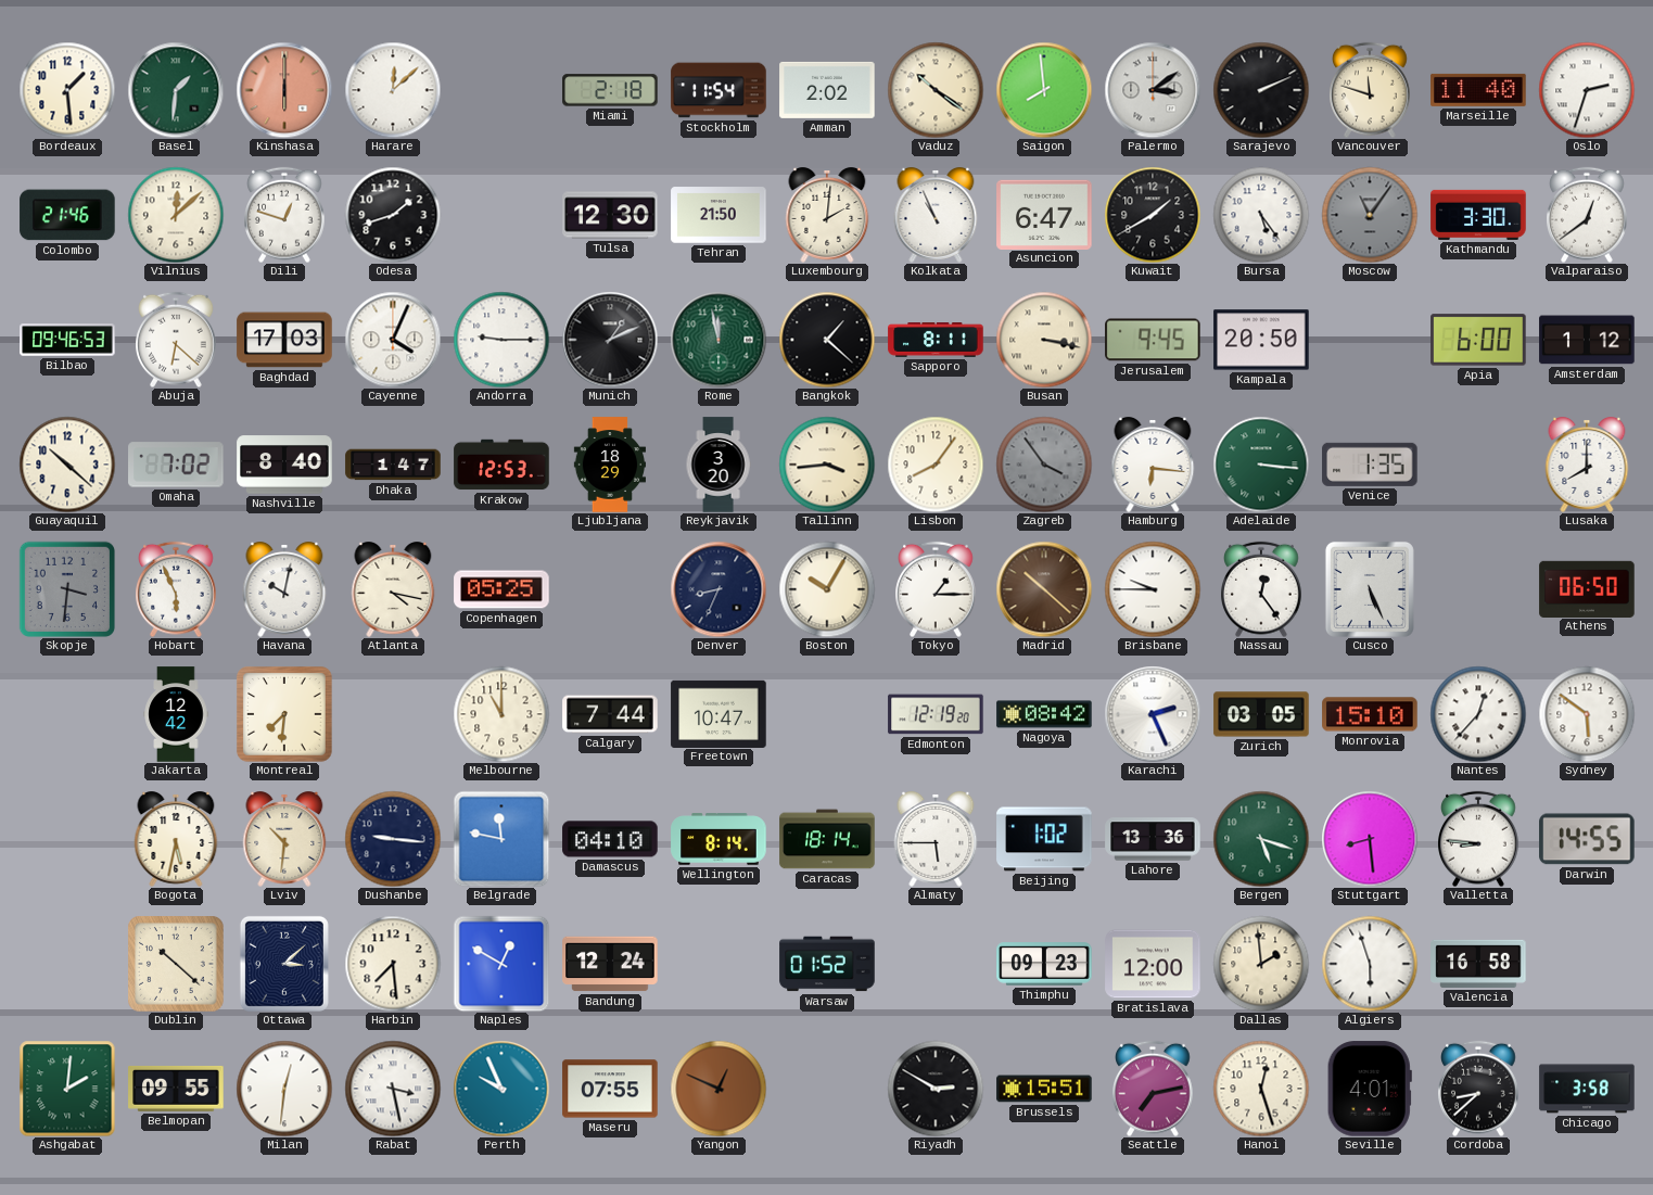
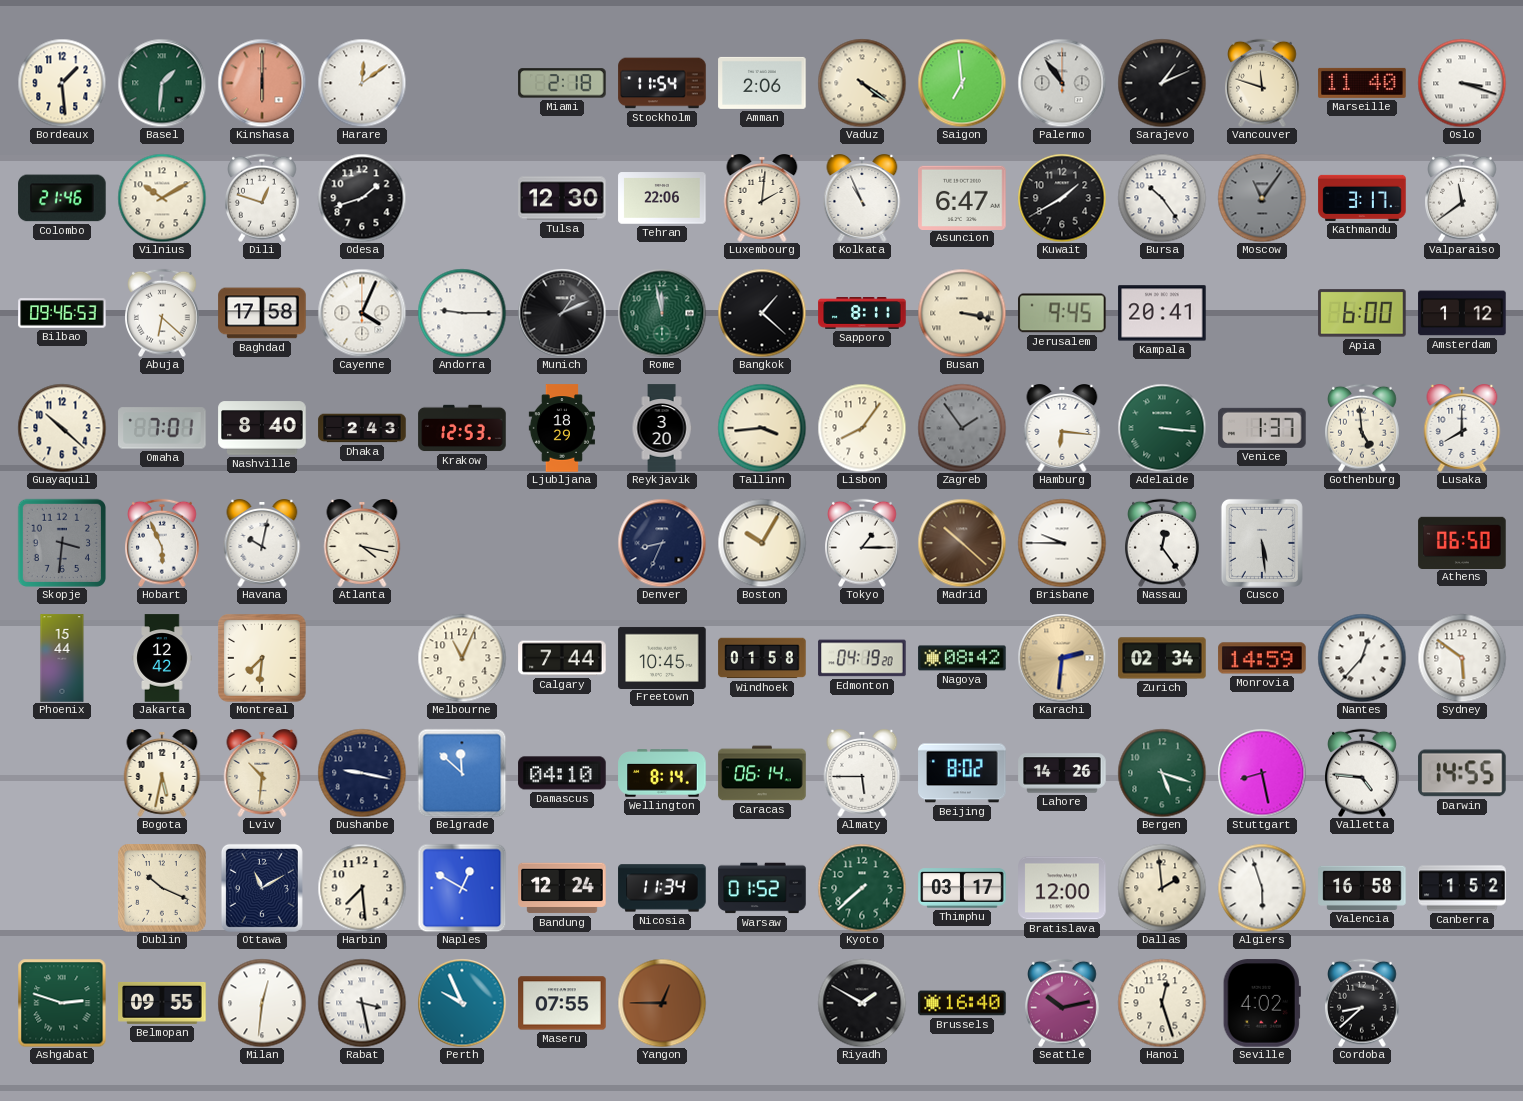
Harare: 12:08 -> 12:09
Amman: 2:02 -> 2:06
Vaduz: 10:21 -> 4:21
Saigon: 7:59 -> 6:59
Palermo: 3:09 -> 10:54
Sarajevo: 2:11 -> 1:11
Oslo: 2:33 -> 3:18
Vilnius: 12:08 -> 10:10
Tehran: 21:50 -> 22:06
Bursa: 5:24 -> 10:24
Kathmandu: 3:30 -> 3:17
Valparaiso: 12:39 -> 11:39
Baghdad: 17:03 -> 17:58
Kampala: 20:50 -> 20:41
Omaha: 7:02 -> 7:01
Dhaka: 1:47 -> 2:43
Zagreb: 3:54 -> 1:54
Venice: 1:35 -> 1:37
Gothenburg: none -> 4:59
Copenhagen: 05:25 -> none
Cusco: 5:26 -> 5:29
Phoenix: none -> 15:44
Melbourne: 11:00 -> 11:04
Freetown: 10:47 -> 10:45
Windhoek: none -> 01:58
Edmonton: 12:19 -> 04:19
Karachi: 2:26 -> 2:31
Karachi dial: white -> champagne
Zurich: 03:05 -> 02:34
Monrovia: 15:10 -> 14:59
Dushanbe: 9:16 -> 9:17
Belgrade: 11:47 -> 11:52
Caracas: 18:14 -> 06:14
Beijing: 1:02 -> 8:02
Lahore: 13:36 -> 14:26
Stuttgart: 8:29 -> 8:28
Valletta: 8:46 -> 4:46
Dublin: 10:22 -> 10:19
Ottawa: 3:08 -> 11:10
Nicosia: none -> 11:34
Kyoto: none -> 7:38
Thimphu: 09:23 -> 03:17
Canberra: none -> 1:52
Ashgabat: 2:01 -> 2:48
Yangon: 12:49 -> 12:45
Riyadh: 2:50 -> 1:50
Brussels: 15:51 -> 16:40
Seattle: 7:13 -> 10:13
Seville: 4:01 -> 4:02
Chicago: 3:58 -> none
